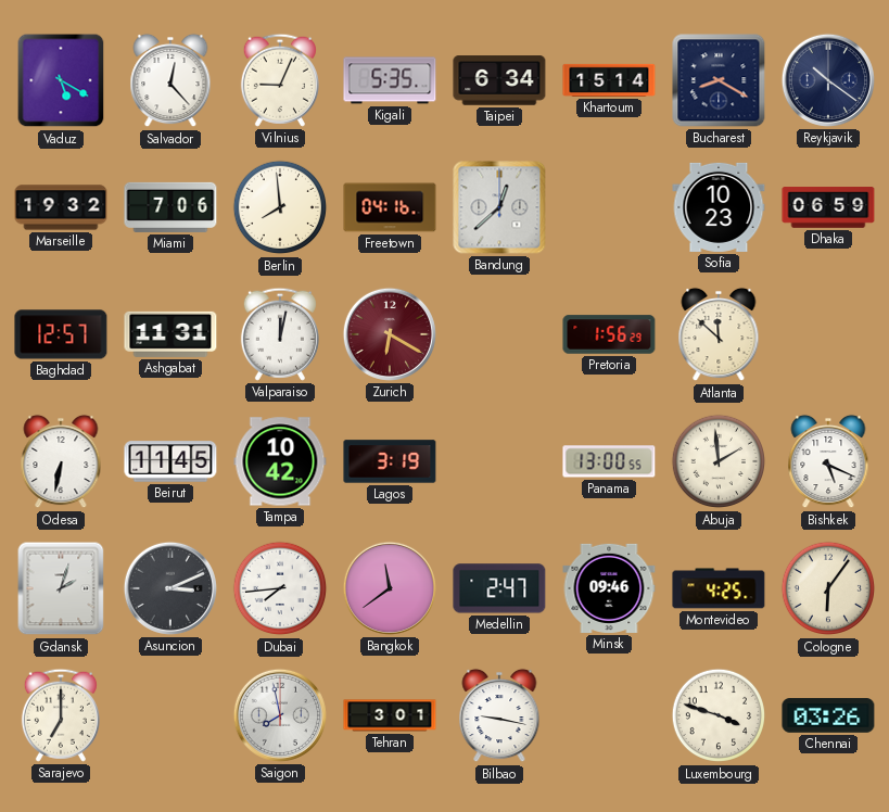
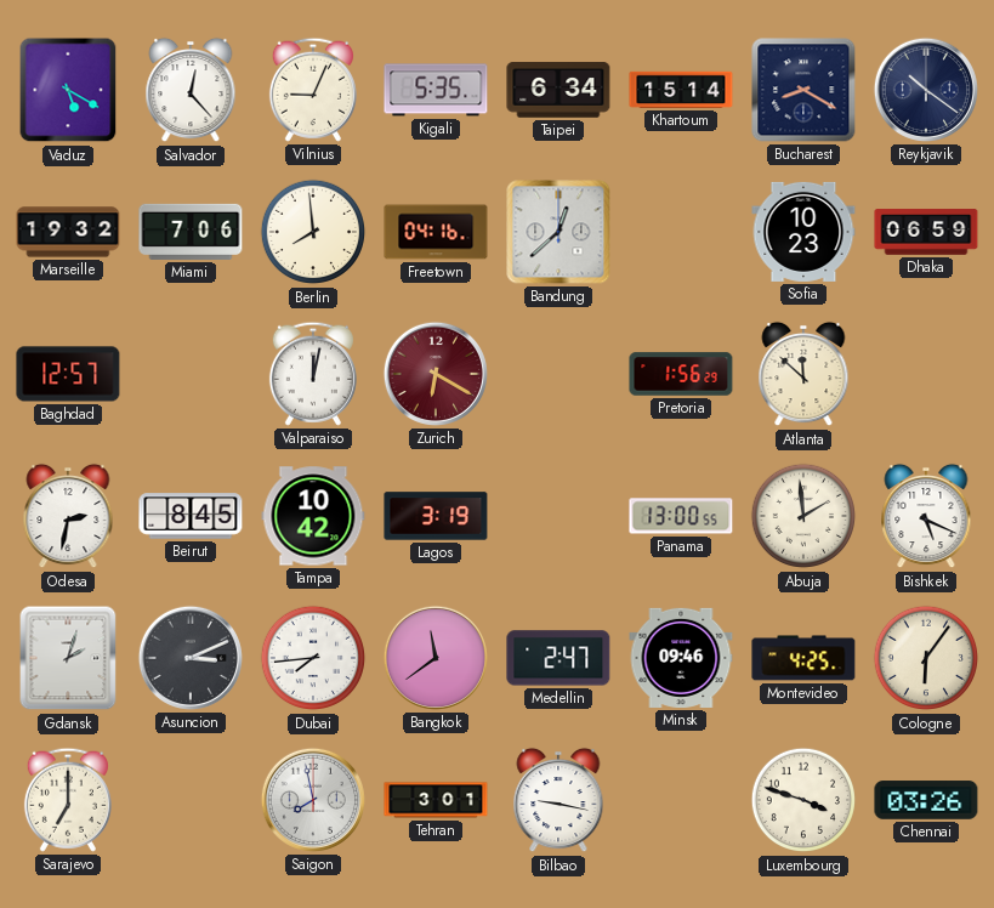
Ashgabat: 11:31 -> none
Odesa: 6:32 -> 2:32
Beirut: 11:45 -> 8:45
